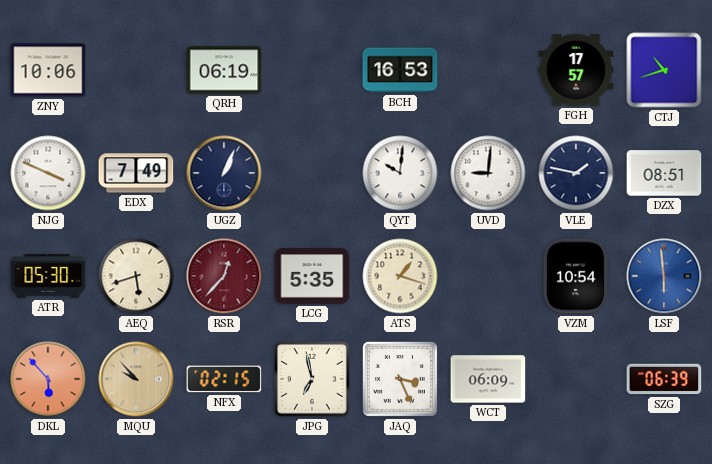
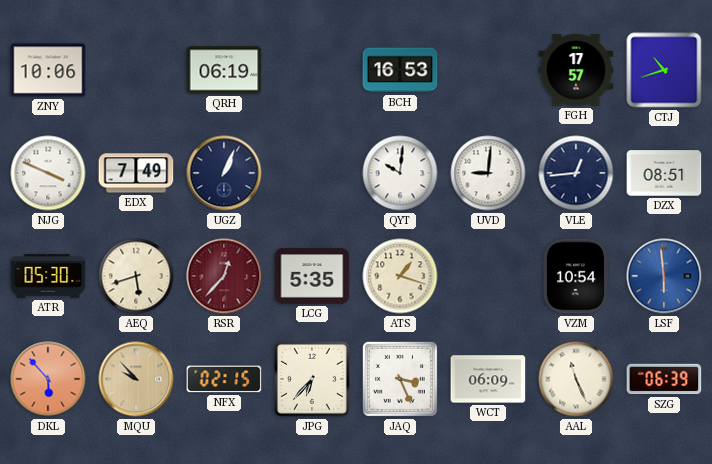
VLE: 1:47 -> 12:44
JPG: 6:58 -> 6:37
AAL: none -> 11:26
